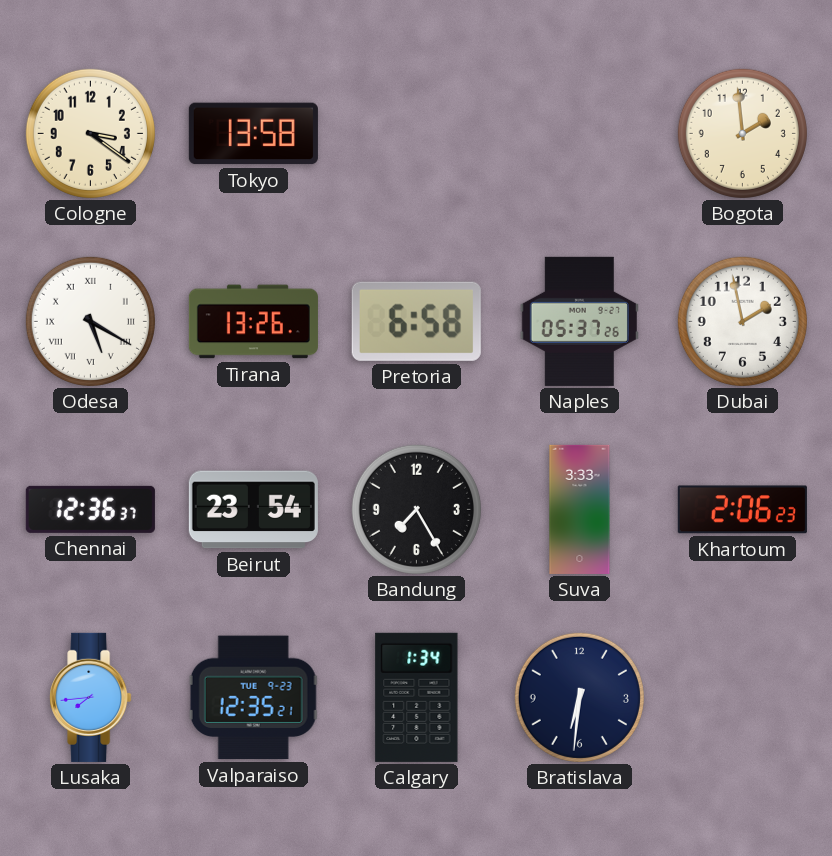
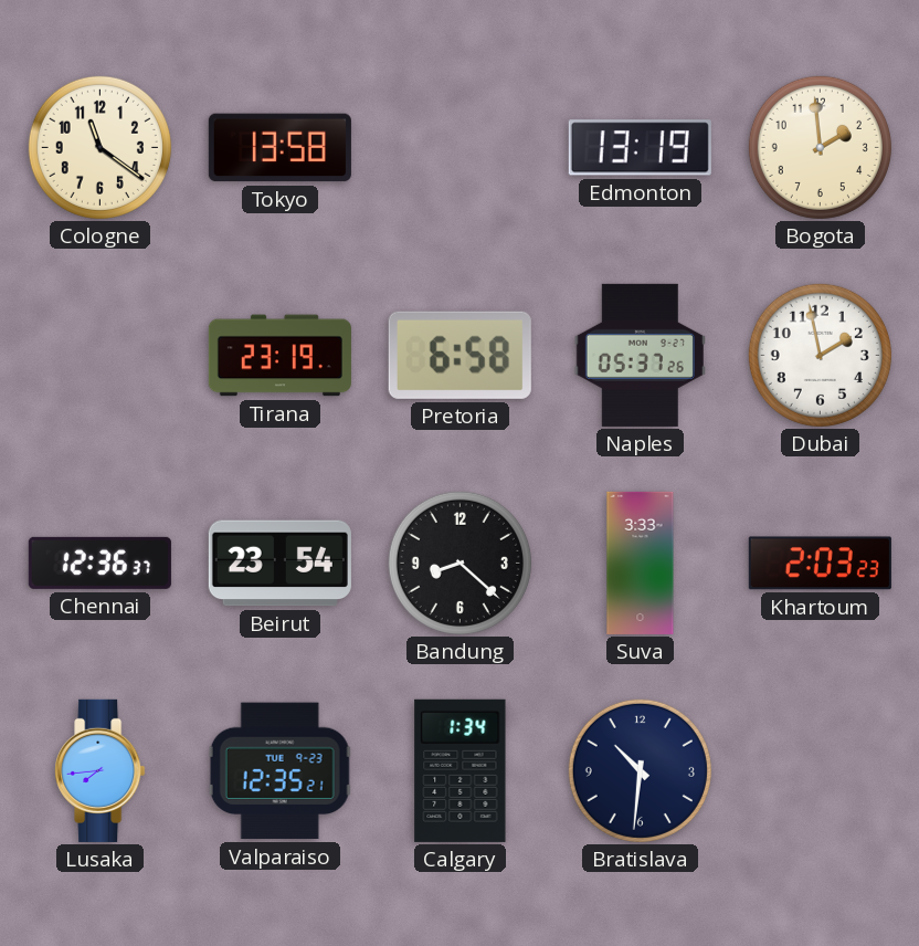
Cologne: 3:21 -> 11:21
Edmonton: none -> 13:19
Odesa: 5:20 -> none
Tirana: 13:26 -> 23:19
Bandung: 7:25 -> 8:22
Khartoum: 2:06 -> 2:03
Bratislava: 6:31 -> 10:31
